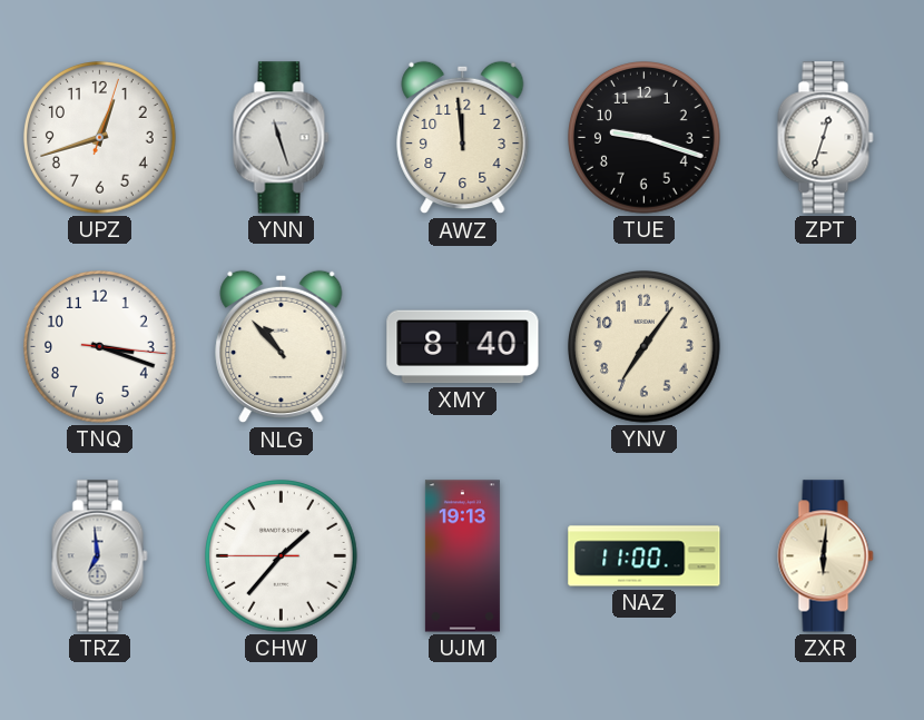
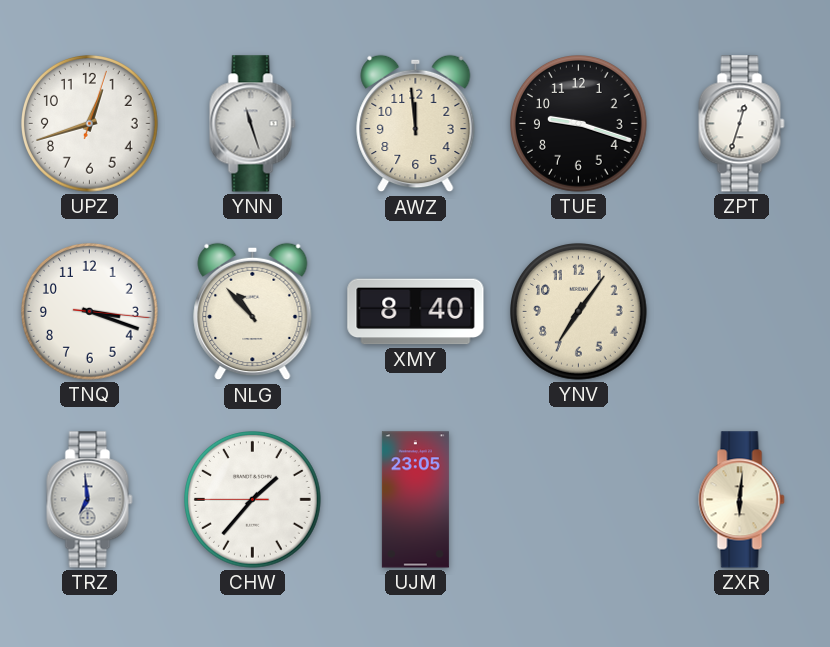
UJM: 19:13 -> 23:05
NAZ: 11:00 -> none
